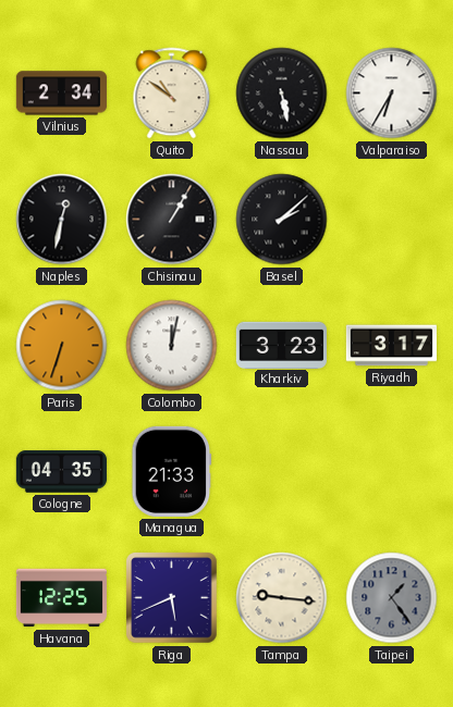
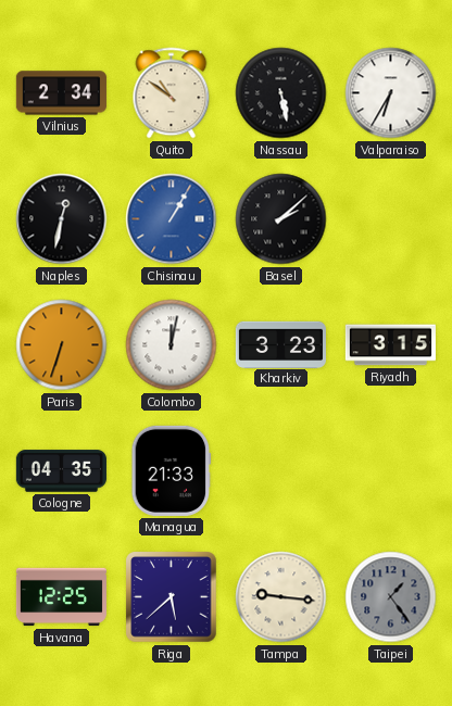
Chisinau dial: black -> blue
Riyadh: 3:17 -> 3:15
Riga: 5:41 -> 5:38
